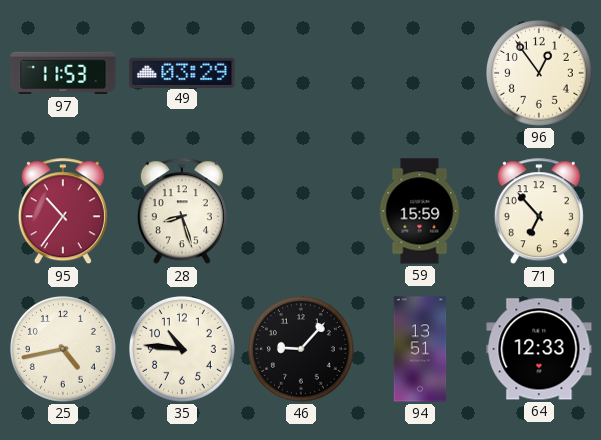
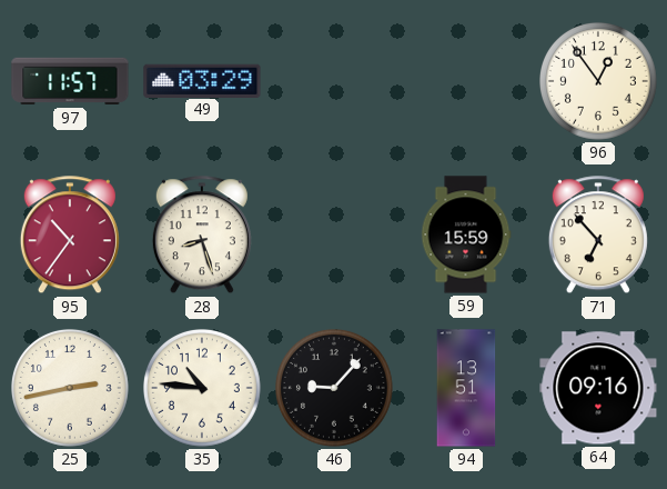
97: 11:53 -> 11:57
25: 4:43 -> 2:43
64: 12:33 -> 09:16
